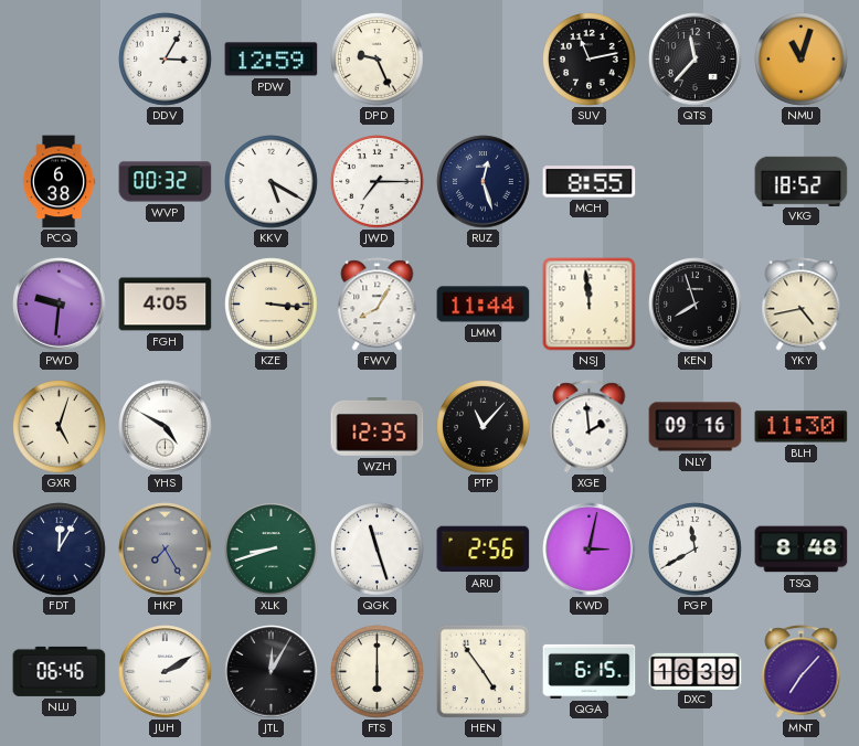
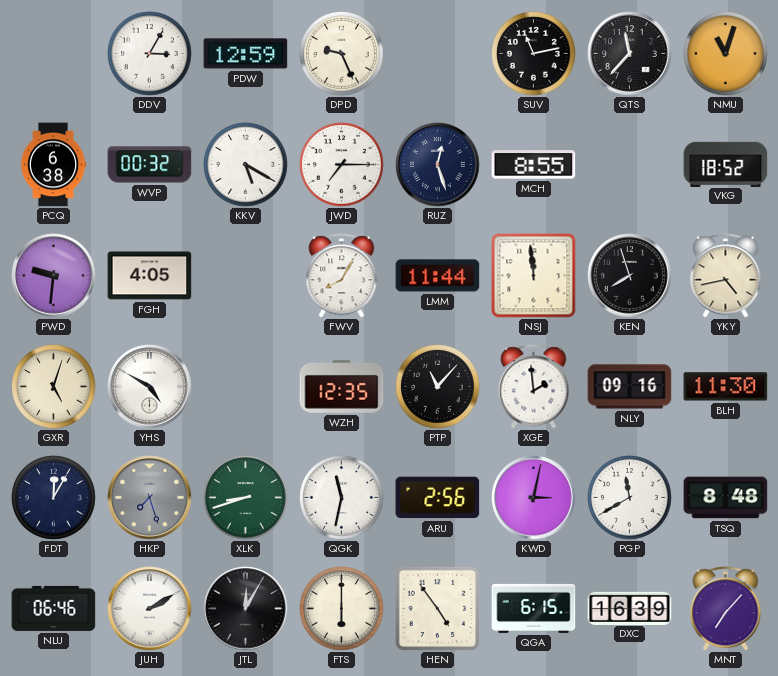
KZE: 3:16 -> none
HKP: 7:25 -> 7:27
QGK: 11:27 -> 11:32
